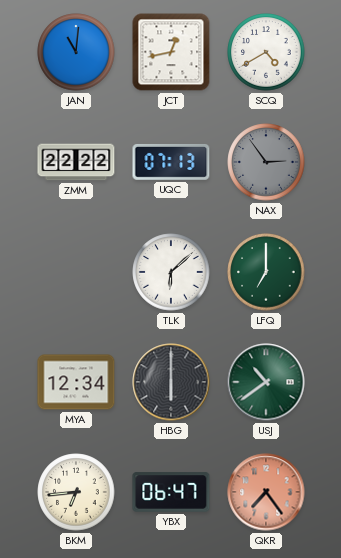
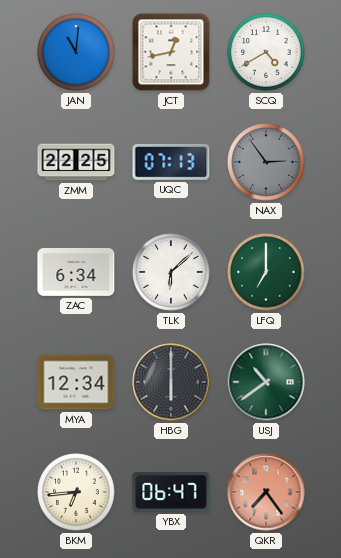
ZMM: 22:22 -> 22:25
ZAC: none -> 6:34
